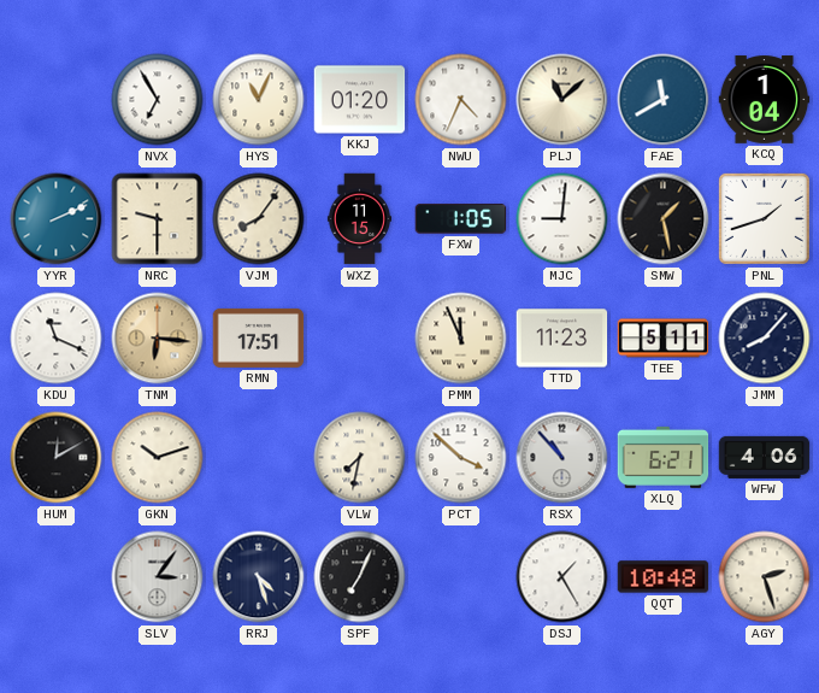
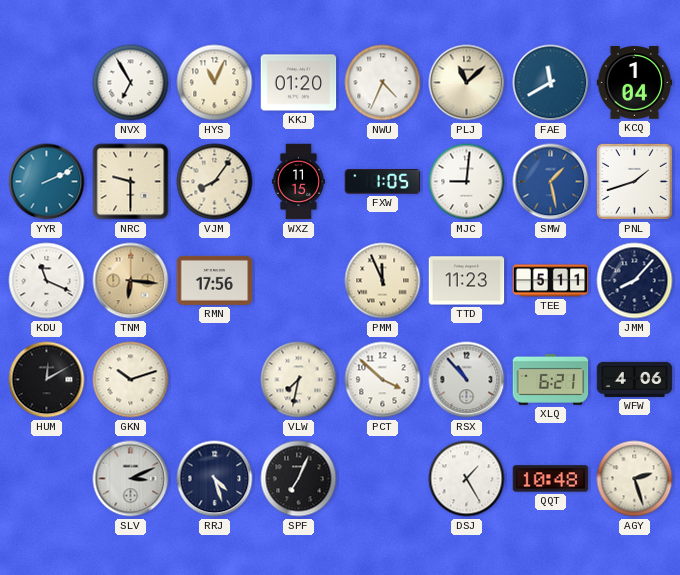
SMW dial: black -> blue
RMN: 17:51 -> 17:56
SLV: 3:06 -> 3:11
